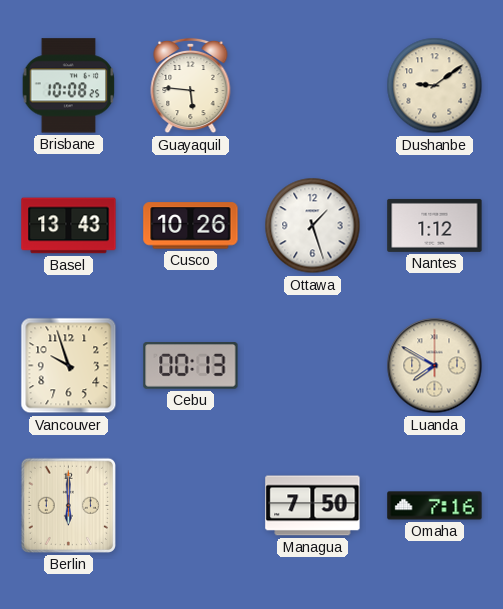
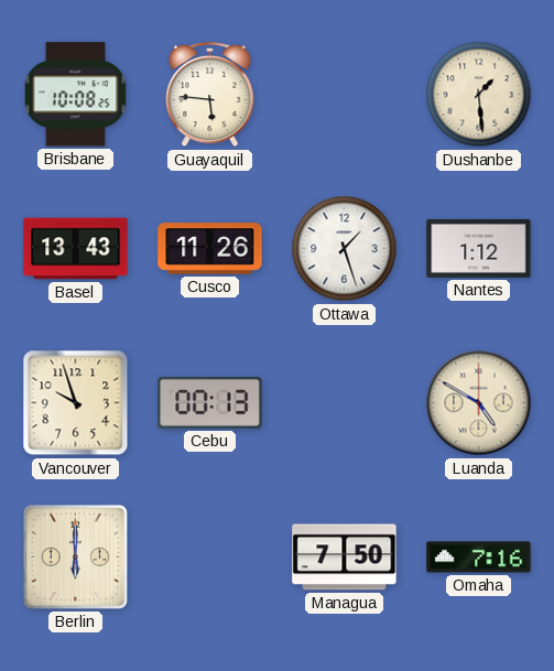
Dushanbe: 9:09 -> 1:29
Cusco: 10:26 -> 11:26
Luanda: 7:50 -> 4:50
